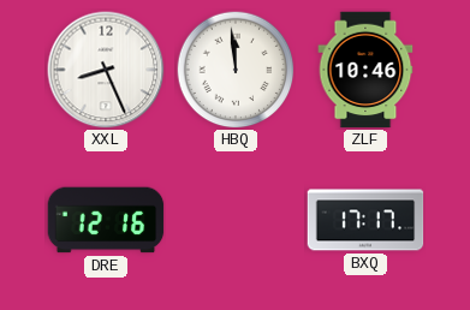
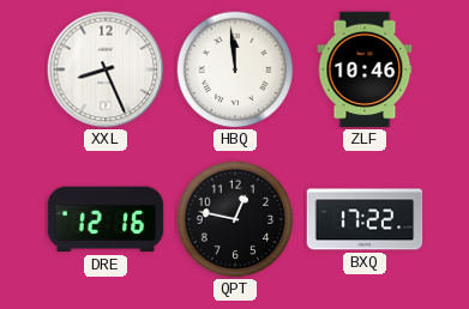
QPT: none -> 12:47
BXQ: 17:17 -> 17:22
